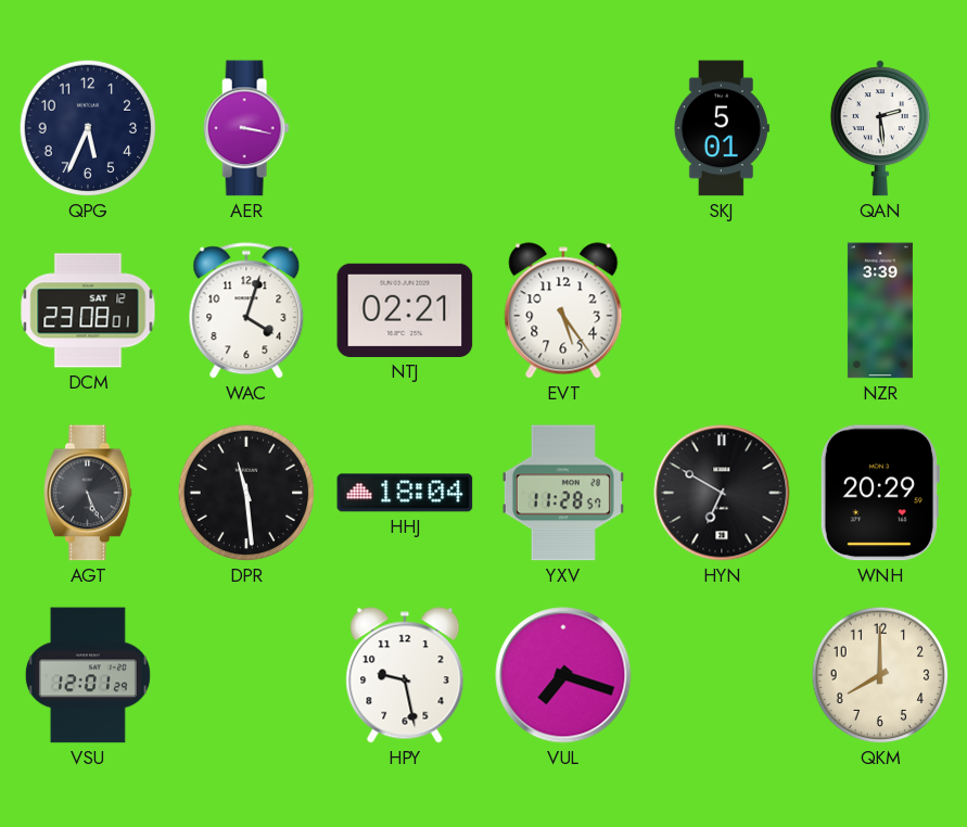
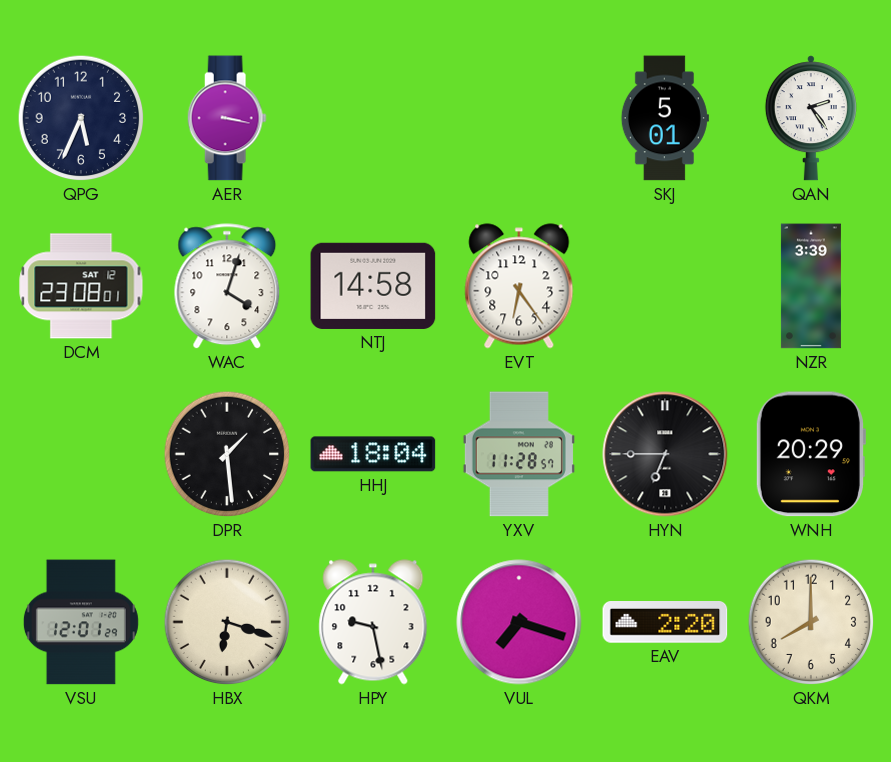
QAN: 2:29 -> 2:24
NTJ: 02:21 -> 14:58
EVT: 5:24 -> 6:24
AGT: 5:26 -> none
DPR: 11:29 -> 1:29
HYN: 6:50 -> 6:45
HBX: none -> 6:18
EAV: none -> 2:20
